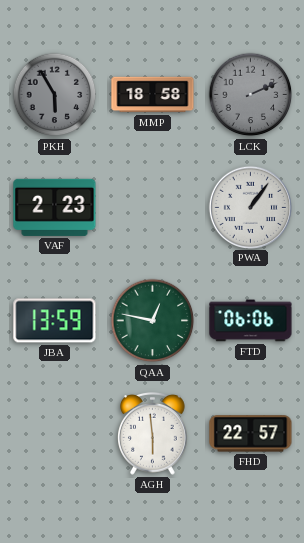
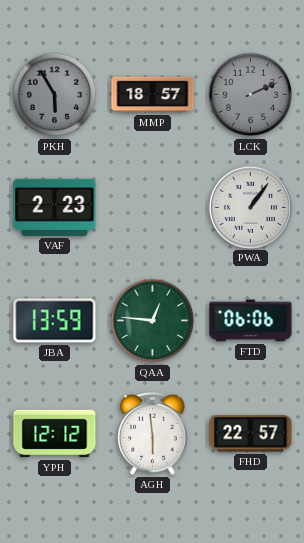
MMP: 18:58 -> 18:57
QAA: 12:47 -> 12:46
YPH: none -> 12:12
